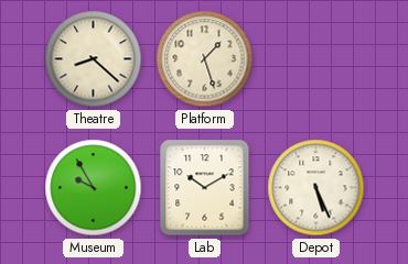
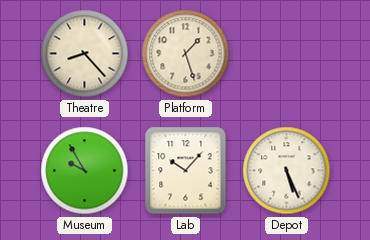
Theatre: 8:22 -> 8:23
Lab: 10:10 -> 10:07
